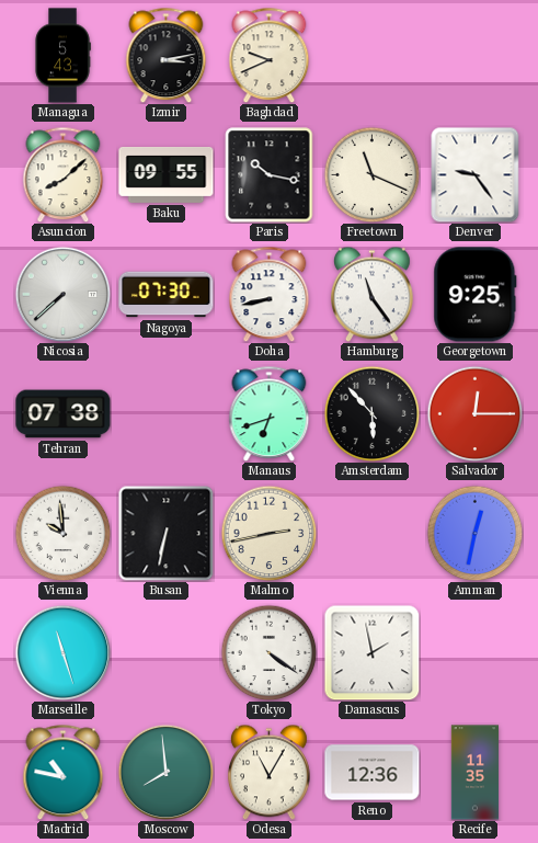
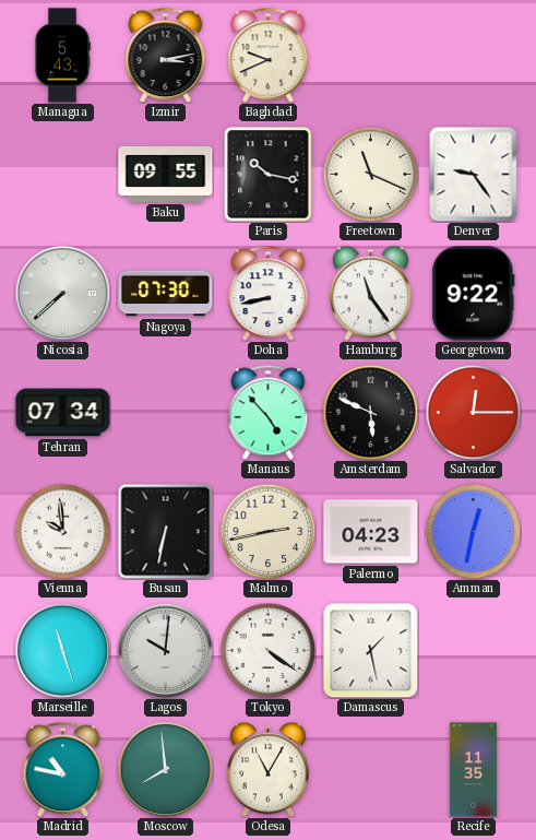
Asuncion: 8:08 -> none
Georgetown: 9:25 -> 9:22
Tehran: 07:38 -> 07:34
Manaus: 6:42 -> 4:53
Amsterdam: 5:53 -> 5:49
Palermo: none -> 04:23
Lagos: none -> 10:01
Damascus: 1:58 -> 1:28
Reno: 12:36 -> none
